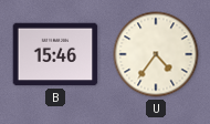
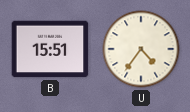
B: 15:46 -> 15:51
